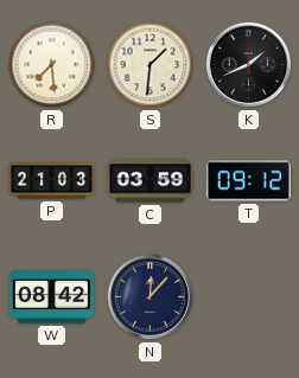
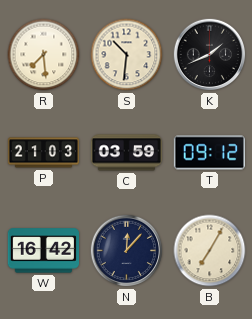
S: 1:31 -> 10:31
W: 08:42 -> 16:42
B: none -> 7:05
